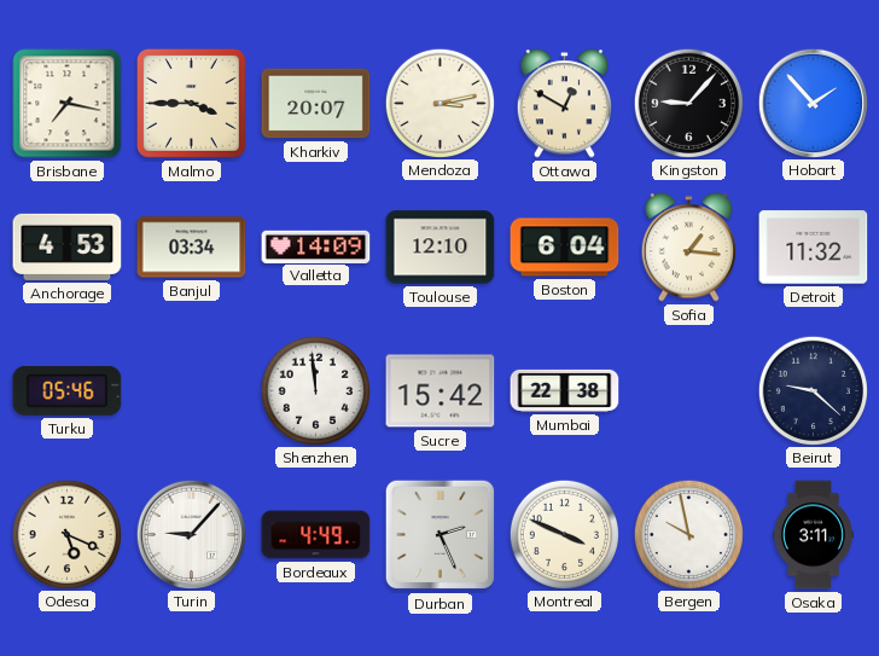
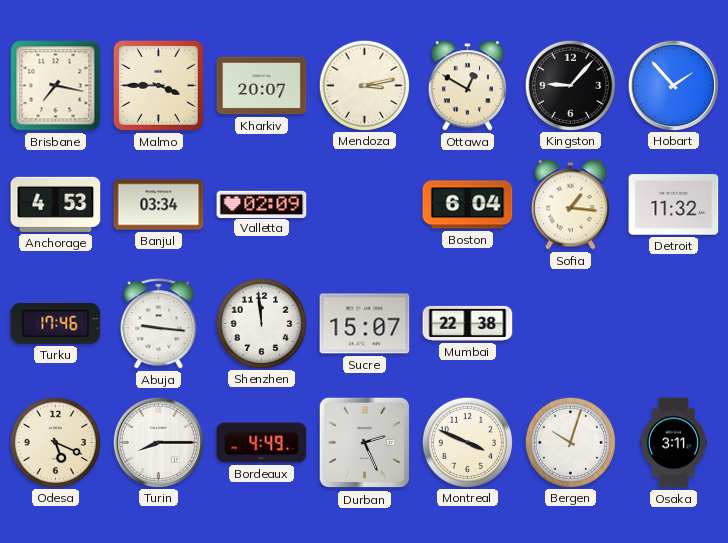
Valletta: 14:09 -> 02:09
Toulouse: 12:10 -> none
Turku: 05:46 -> 17:46
Abuja: none -> 9:16
Sucre: 15:42 -> 15:07
Beirut: 9:22 -> none
Turin: 9:07 -> 8:15
Bergen: 9:58 -> 10:03
